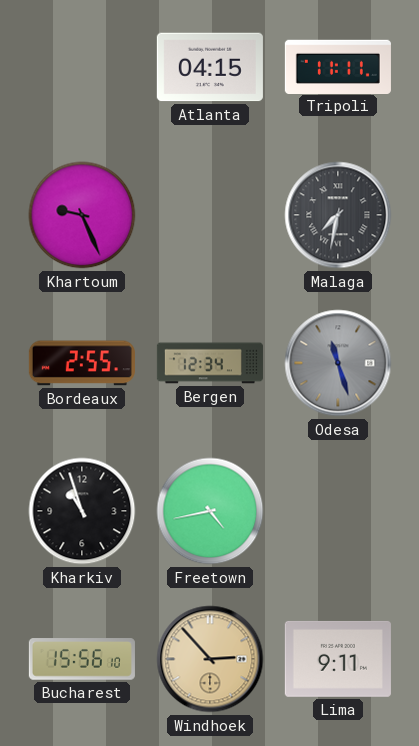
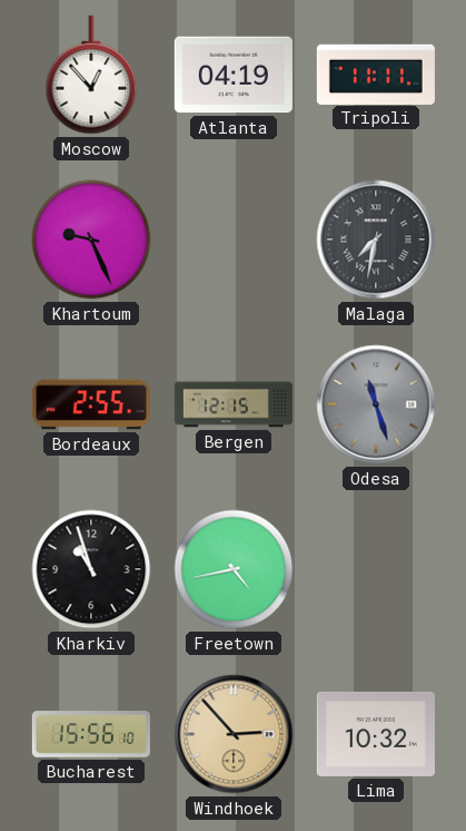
Moscow: none -> 12:53
Atlanta: 04:15 -> 04:19
Bergen: 12:34 -> 12:15
Lima: 9:11 -> 10:32
